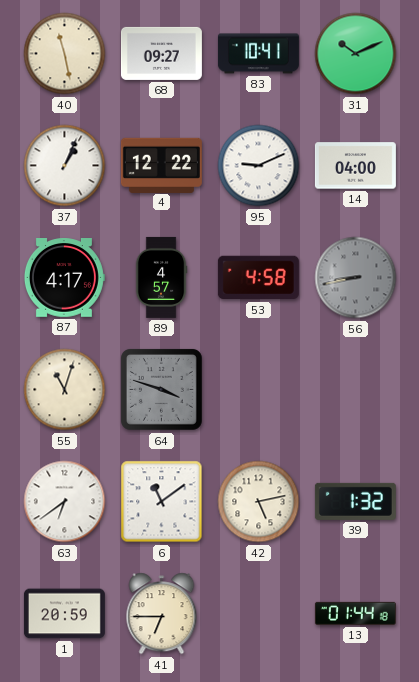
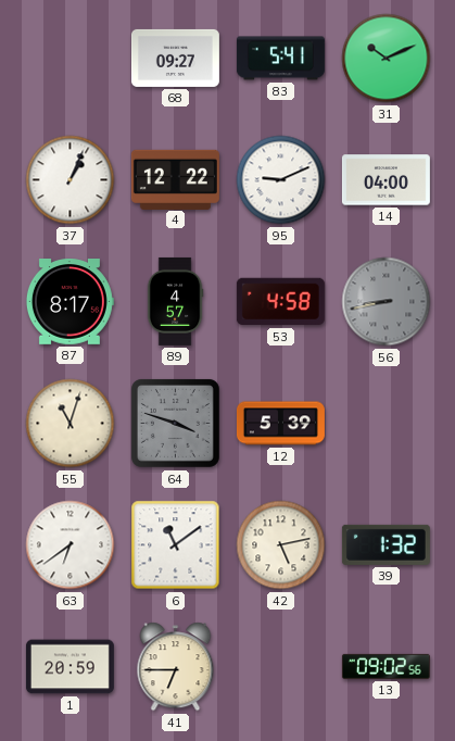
40: 11:28 -> none
83: 10:41 -> 5:41
87: 4:17 -> 8:17
12: none -> 5:39
13: 01:44 -> 09:02
